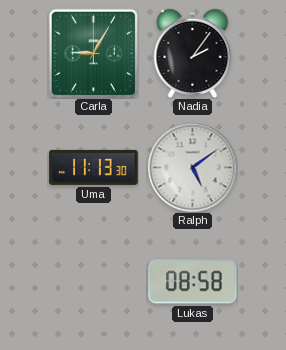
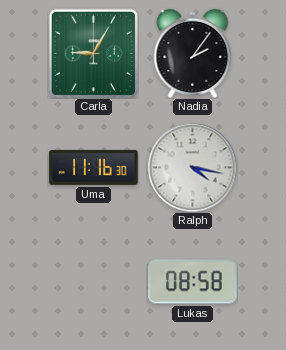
Uma: 11:13 -> 11:16
Ralph: 5:09 -> 4:17
